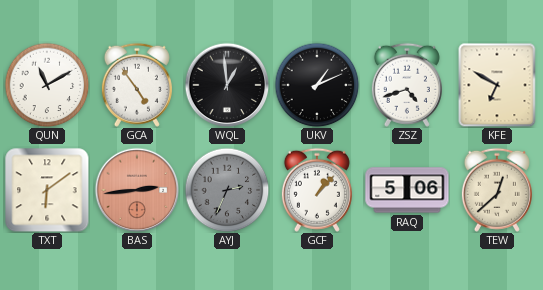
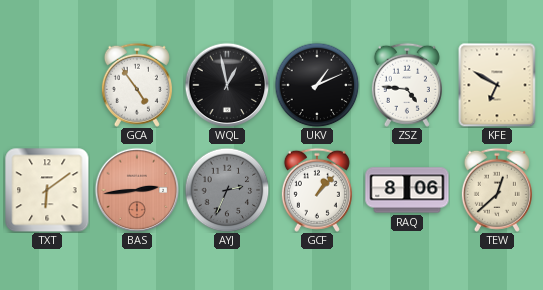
QUN: 11:10 -> none
WQL: 12:59 -> 12:58
ZSZ: 4:42 -> 4:46
RAQ: 5:06 -> 8:06
